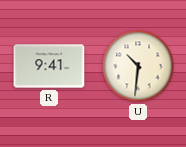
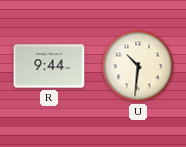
R: 9:41 -> 9:44
